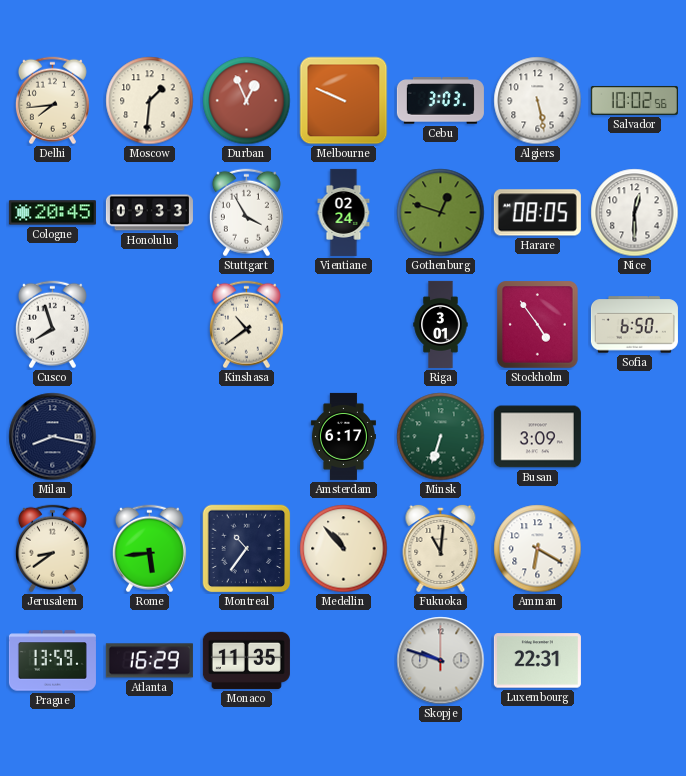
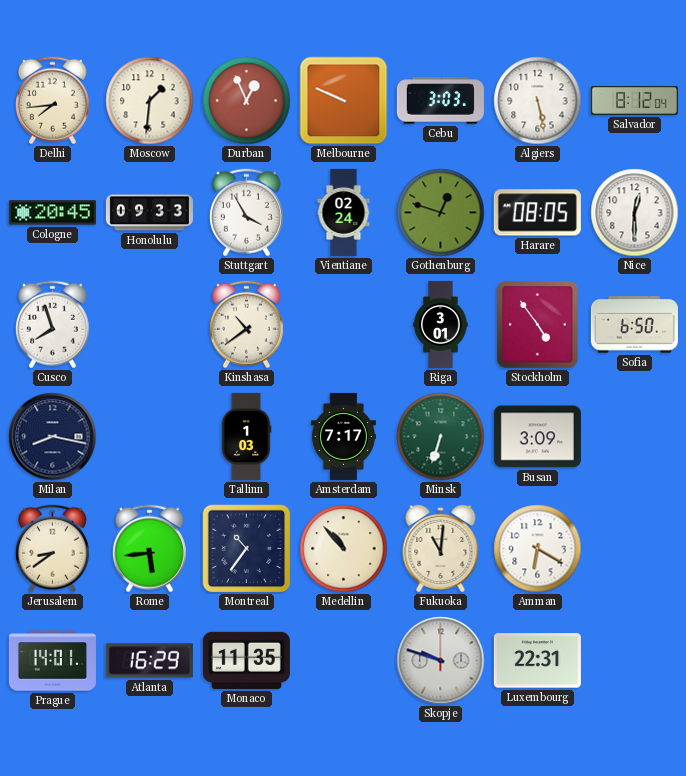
Salvador: 10:02 -> 8:12
Tallinn: none -> 1:03
Amsterdam: 6:17 -> 7:17
Prague: 13:59 -> 14:01
